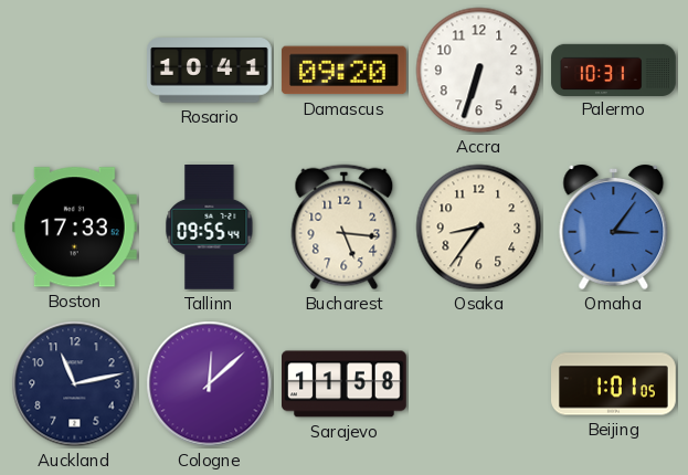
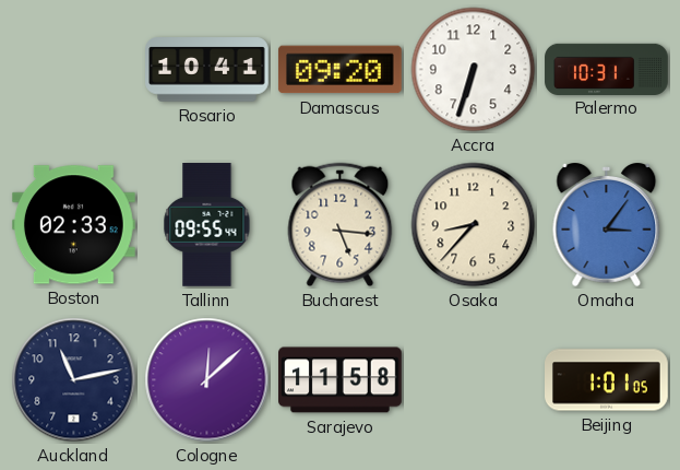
Boston: 17:33 -> 02:33
Osaka: 8:36 -> 8:37
